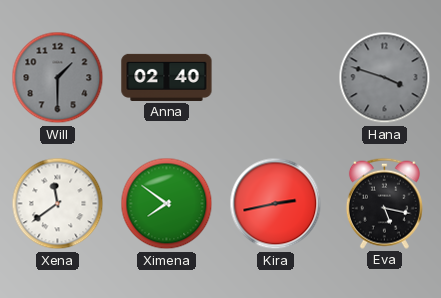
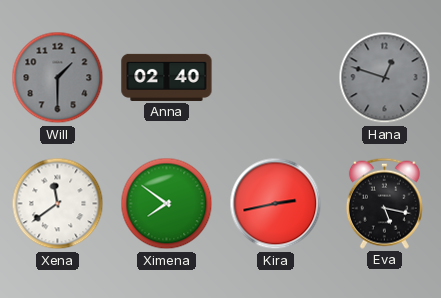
Hana: 3:48 -> 12:48
